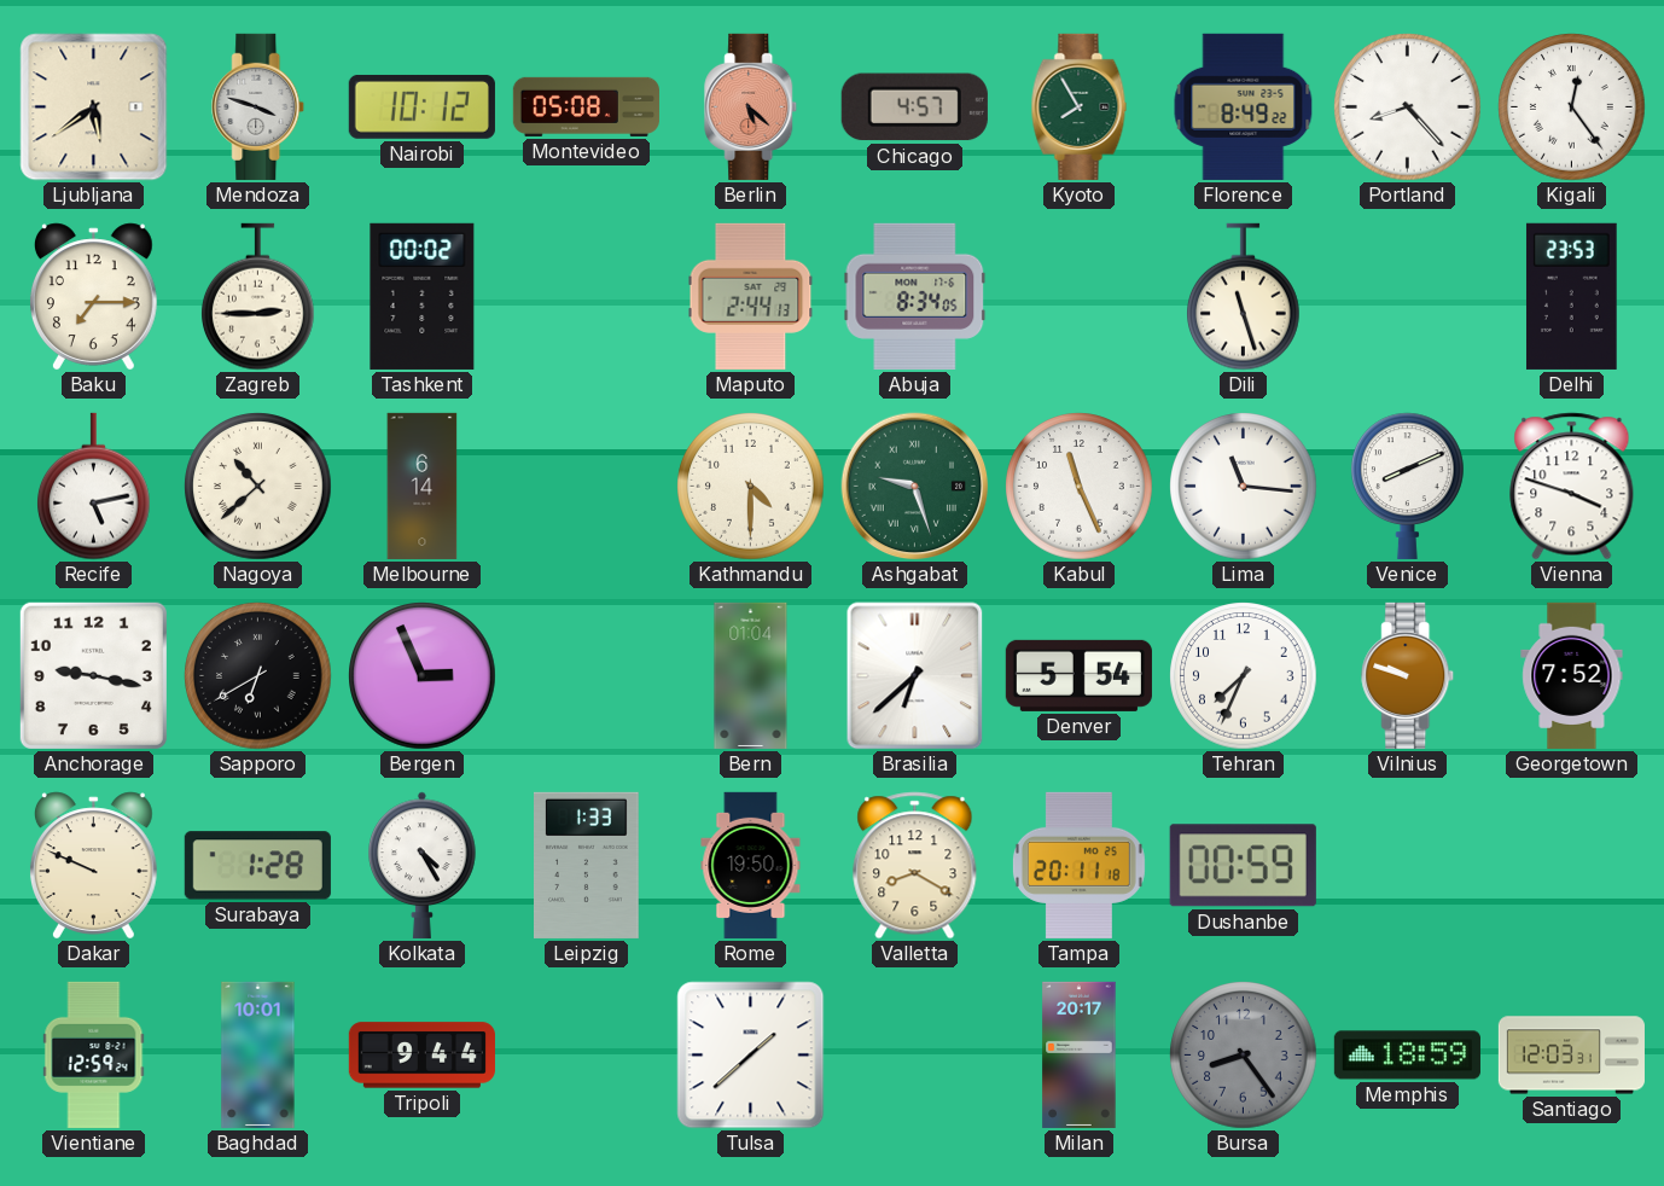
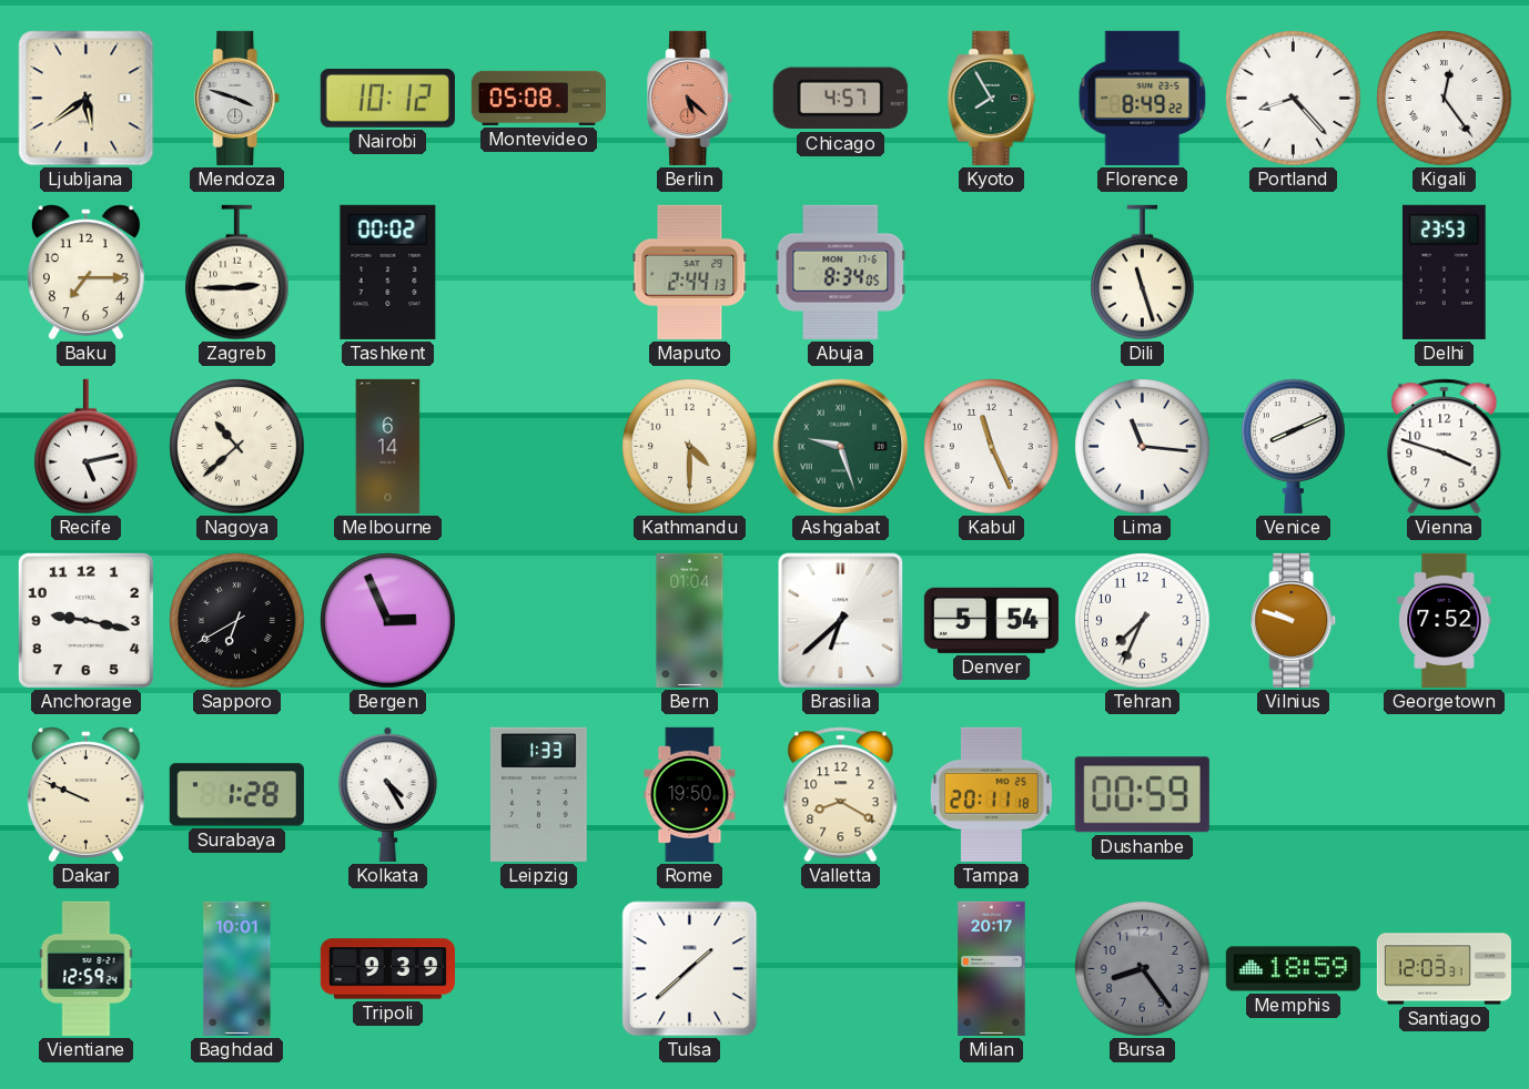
Tripoli: 9:44 -> 9:39
